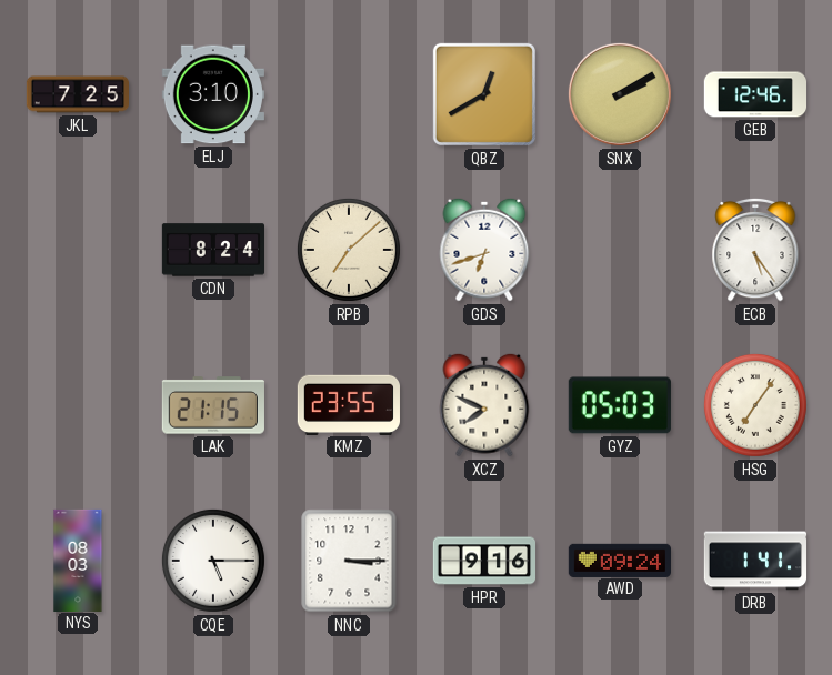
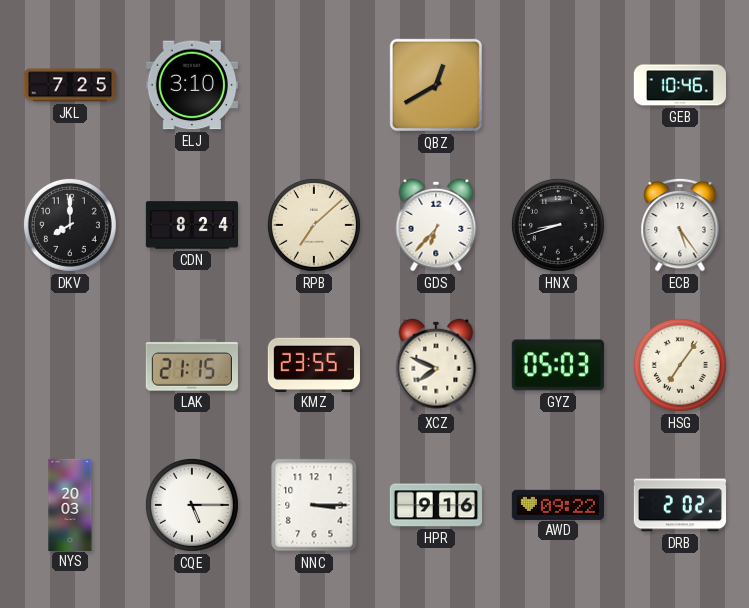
SNX: 2:10 -> none
GEB: 12:46 -> 10:46
DKV: none -> 8:00
GDS: 6:42 -> 6:37
HNX: none -> 8:42
NYS: 08:03 -> 20:03
AWD: 09:24 -> 09:22
DRB: 1:41 -> 2:02
